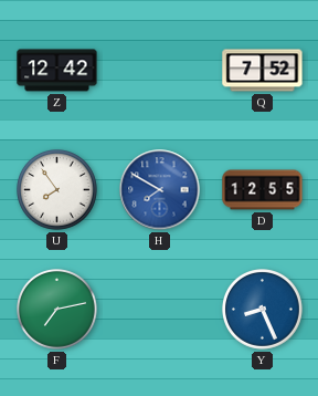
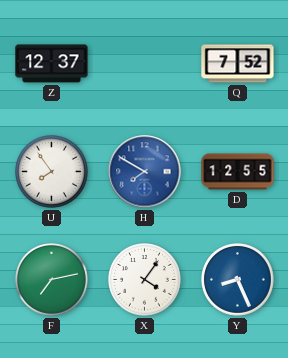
Z: 12:42 -> 12:37
X: none -> 4:06
